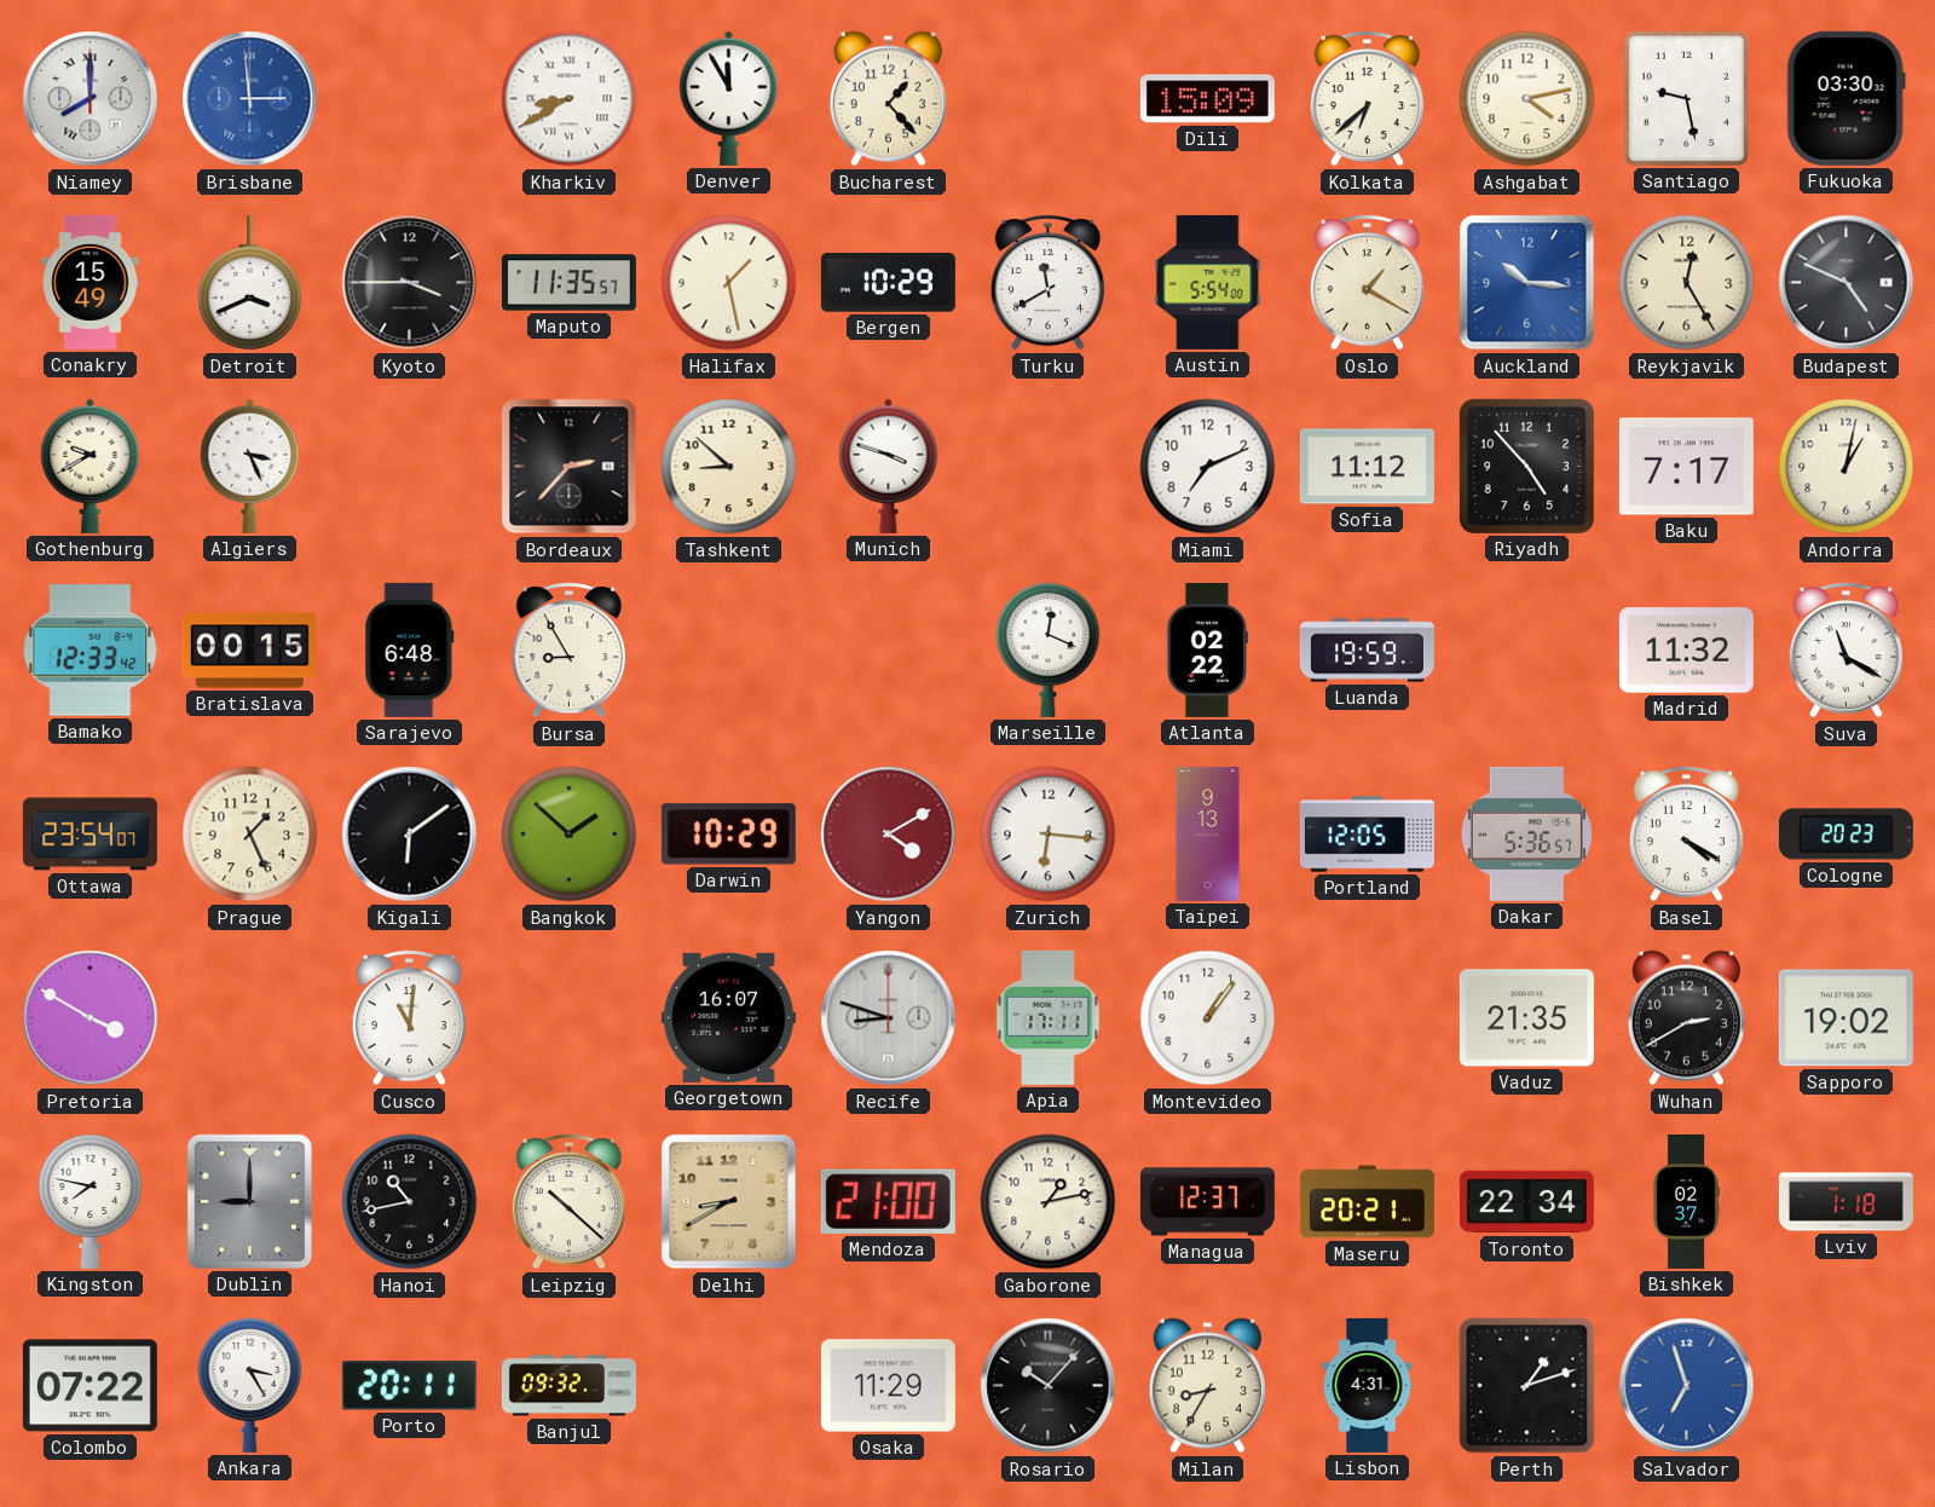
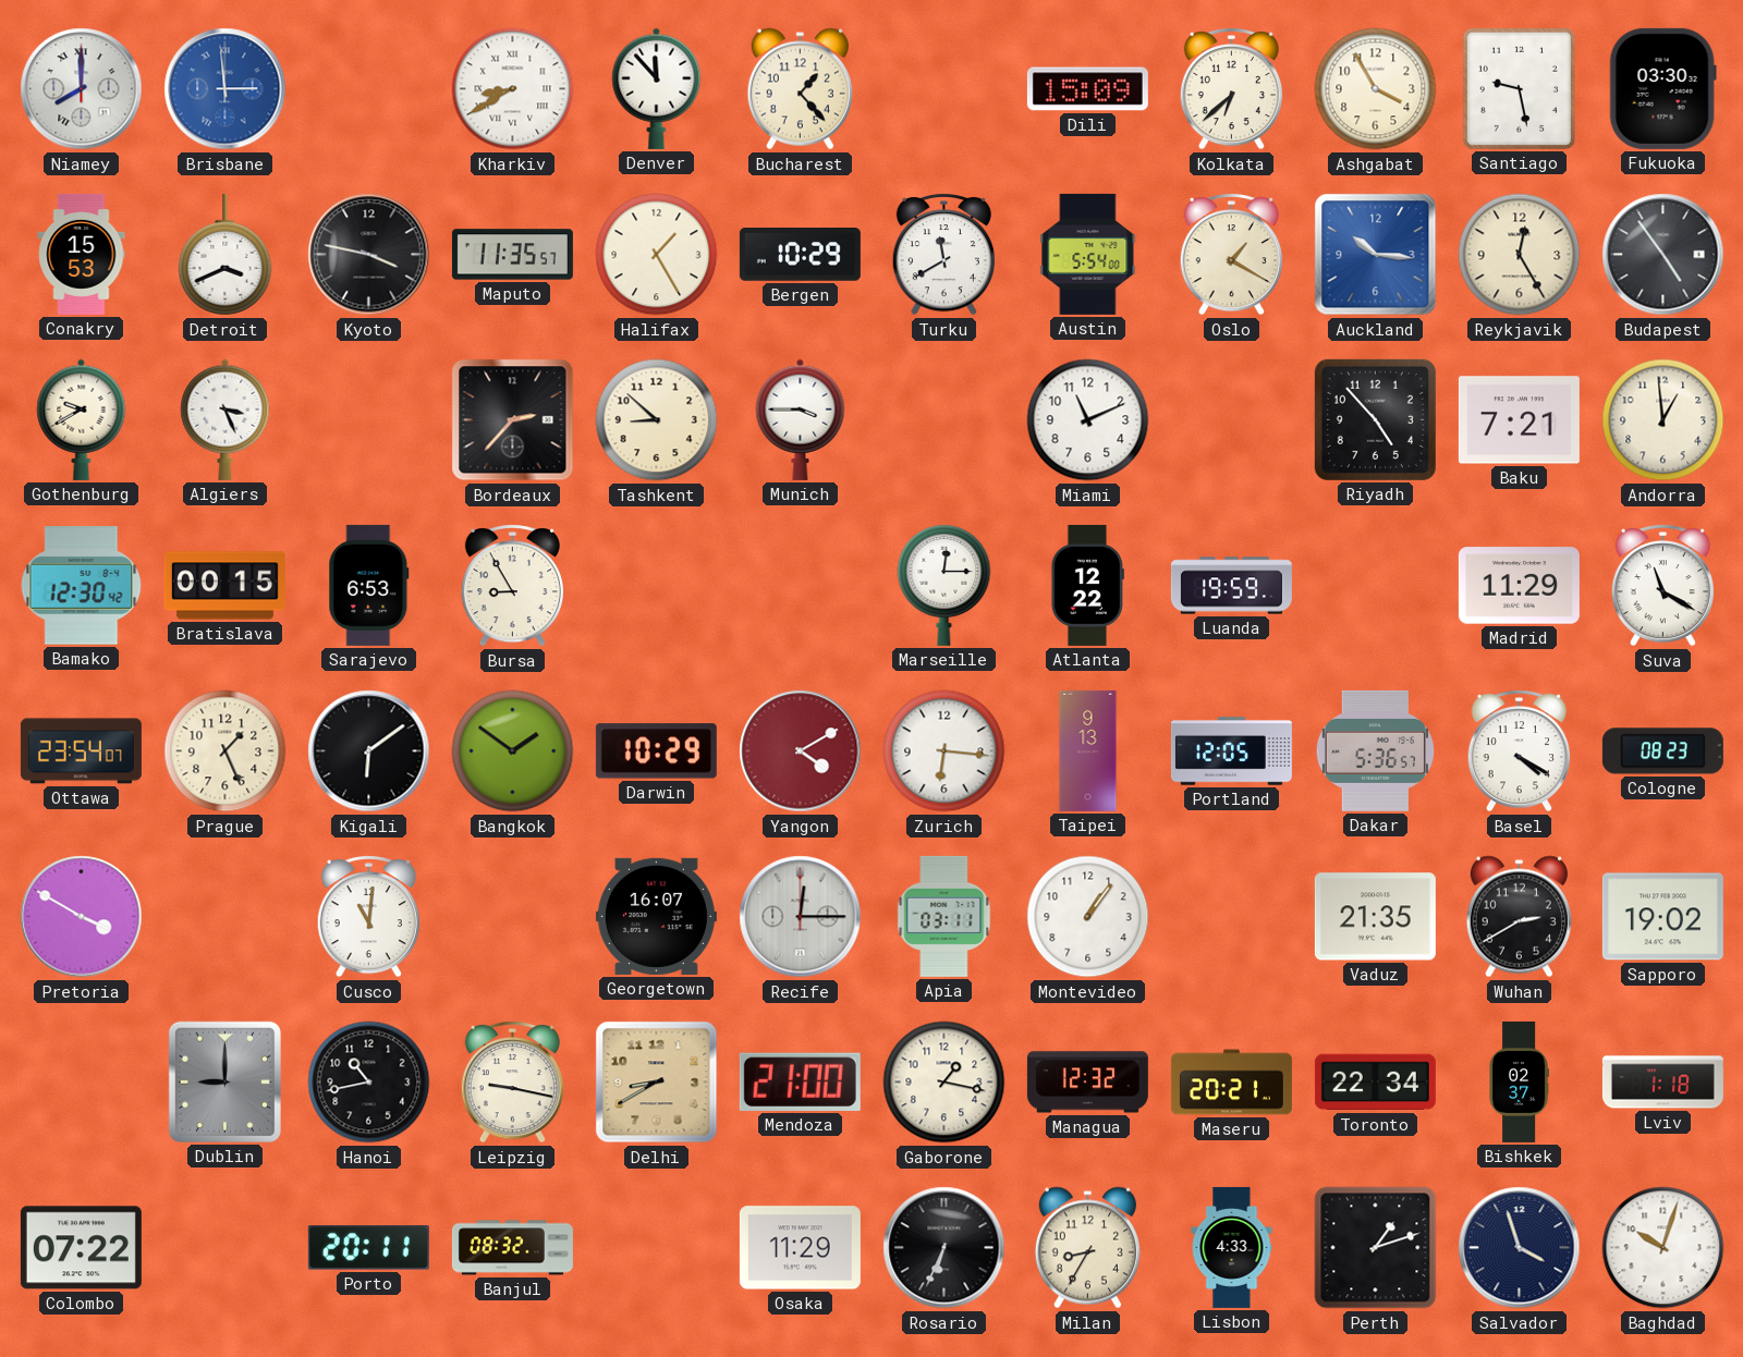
Denver: 11:55 -> 11:53
Ashgabat: 4:13 -> 3:55
Conakry: 15:49 -> 15:53
Kyoto: 3:45 -> 3:47
Halifax: 1:28 -> 1:25
Budapest: 4:49 -> 4:54
Munich: 3:48 -> 3:45
Miami: 7:11 -> 11:11
Sofia: 11:12 -> none
Baku: 7:17 -> 7:21
Andorra: 1:02 -> 12:59
Bamako: 12:33 -> 12:30
Sarajevo: 6:48 -> 6:53
Marseille: 12:19 -> 12:15
Atlanta: 02:22 -> 12:22
Madrid: 11:32 -> 11:29
Bangkok: 1:52 -> 1:51
Cologne: 20:23 -> 08:23
Recife: 8:48 -> 12:15
Apia: 17:11 -> 03:11
Kingston: 7:47 -> none
Leipzig: 10:22 -> 9:17
Gaborone: 1:13 -> 1:17
Managua: 12:37 -> 12:32
Ankara: 3:25 -> none
Banjul: 09:32 -> 08:32
Rosario: 10:07 -> 6:34
Lisbon: 4:31 -> 4:33
Salvador: 6:57 -> 3:57
Salvador dial: blue -> navy
Baghdad: none -> 10:03
